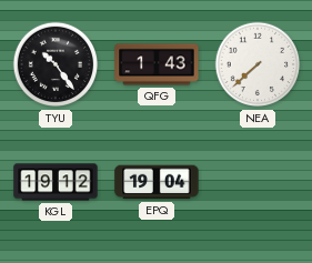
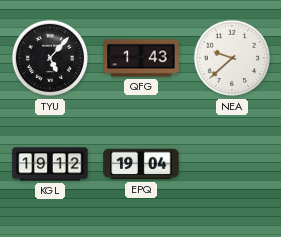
TYU: 10:24 -> 5:07
NEA: 7:38 -> 9:38
